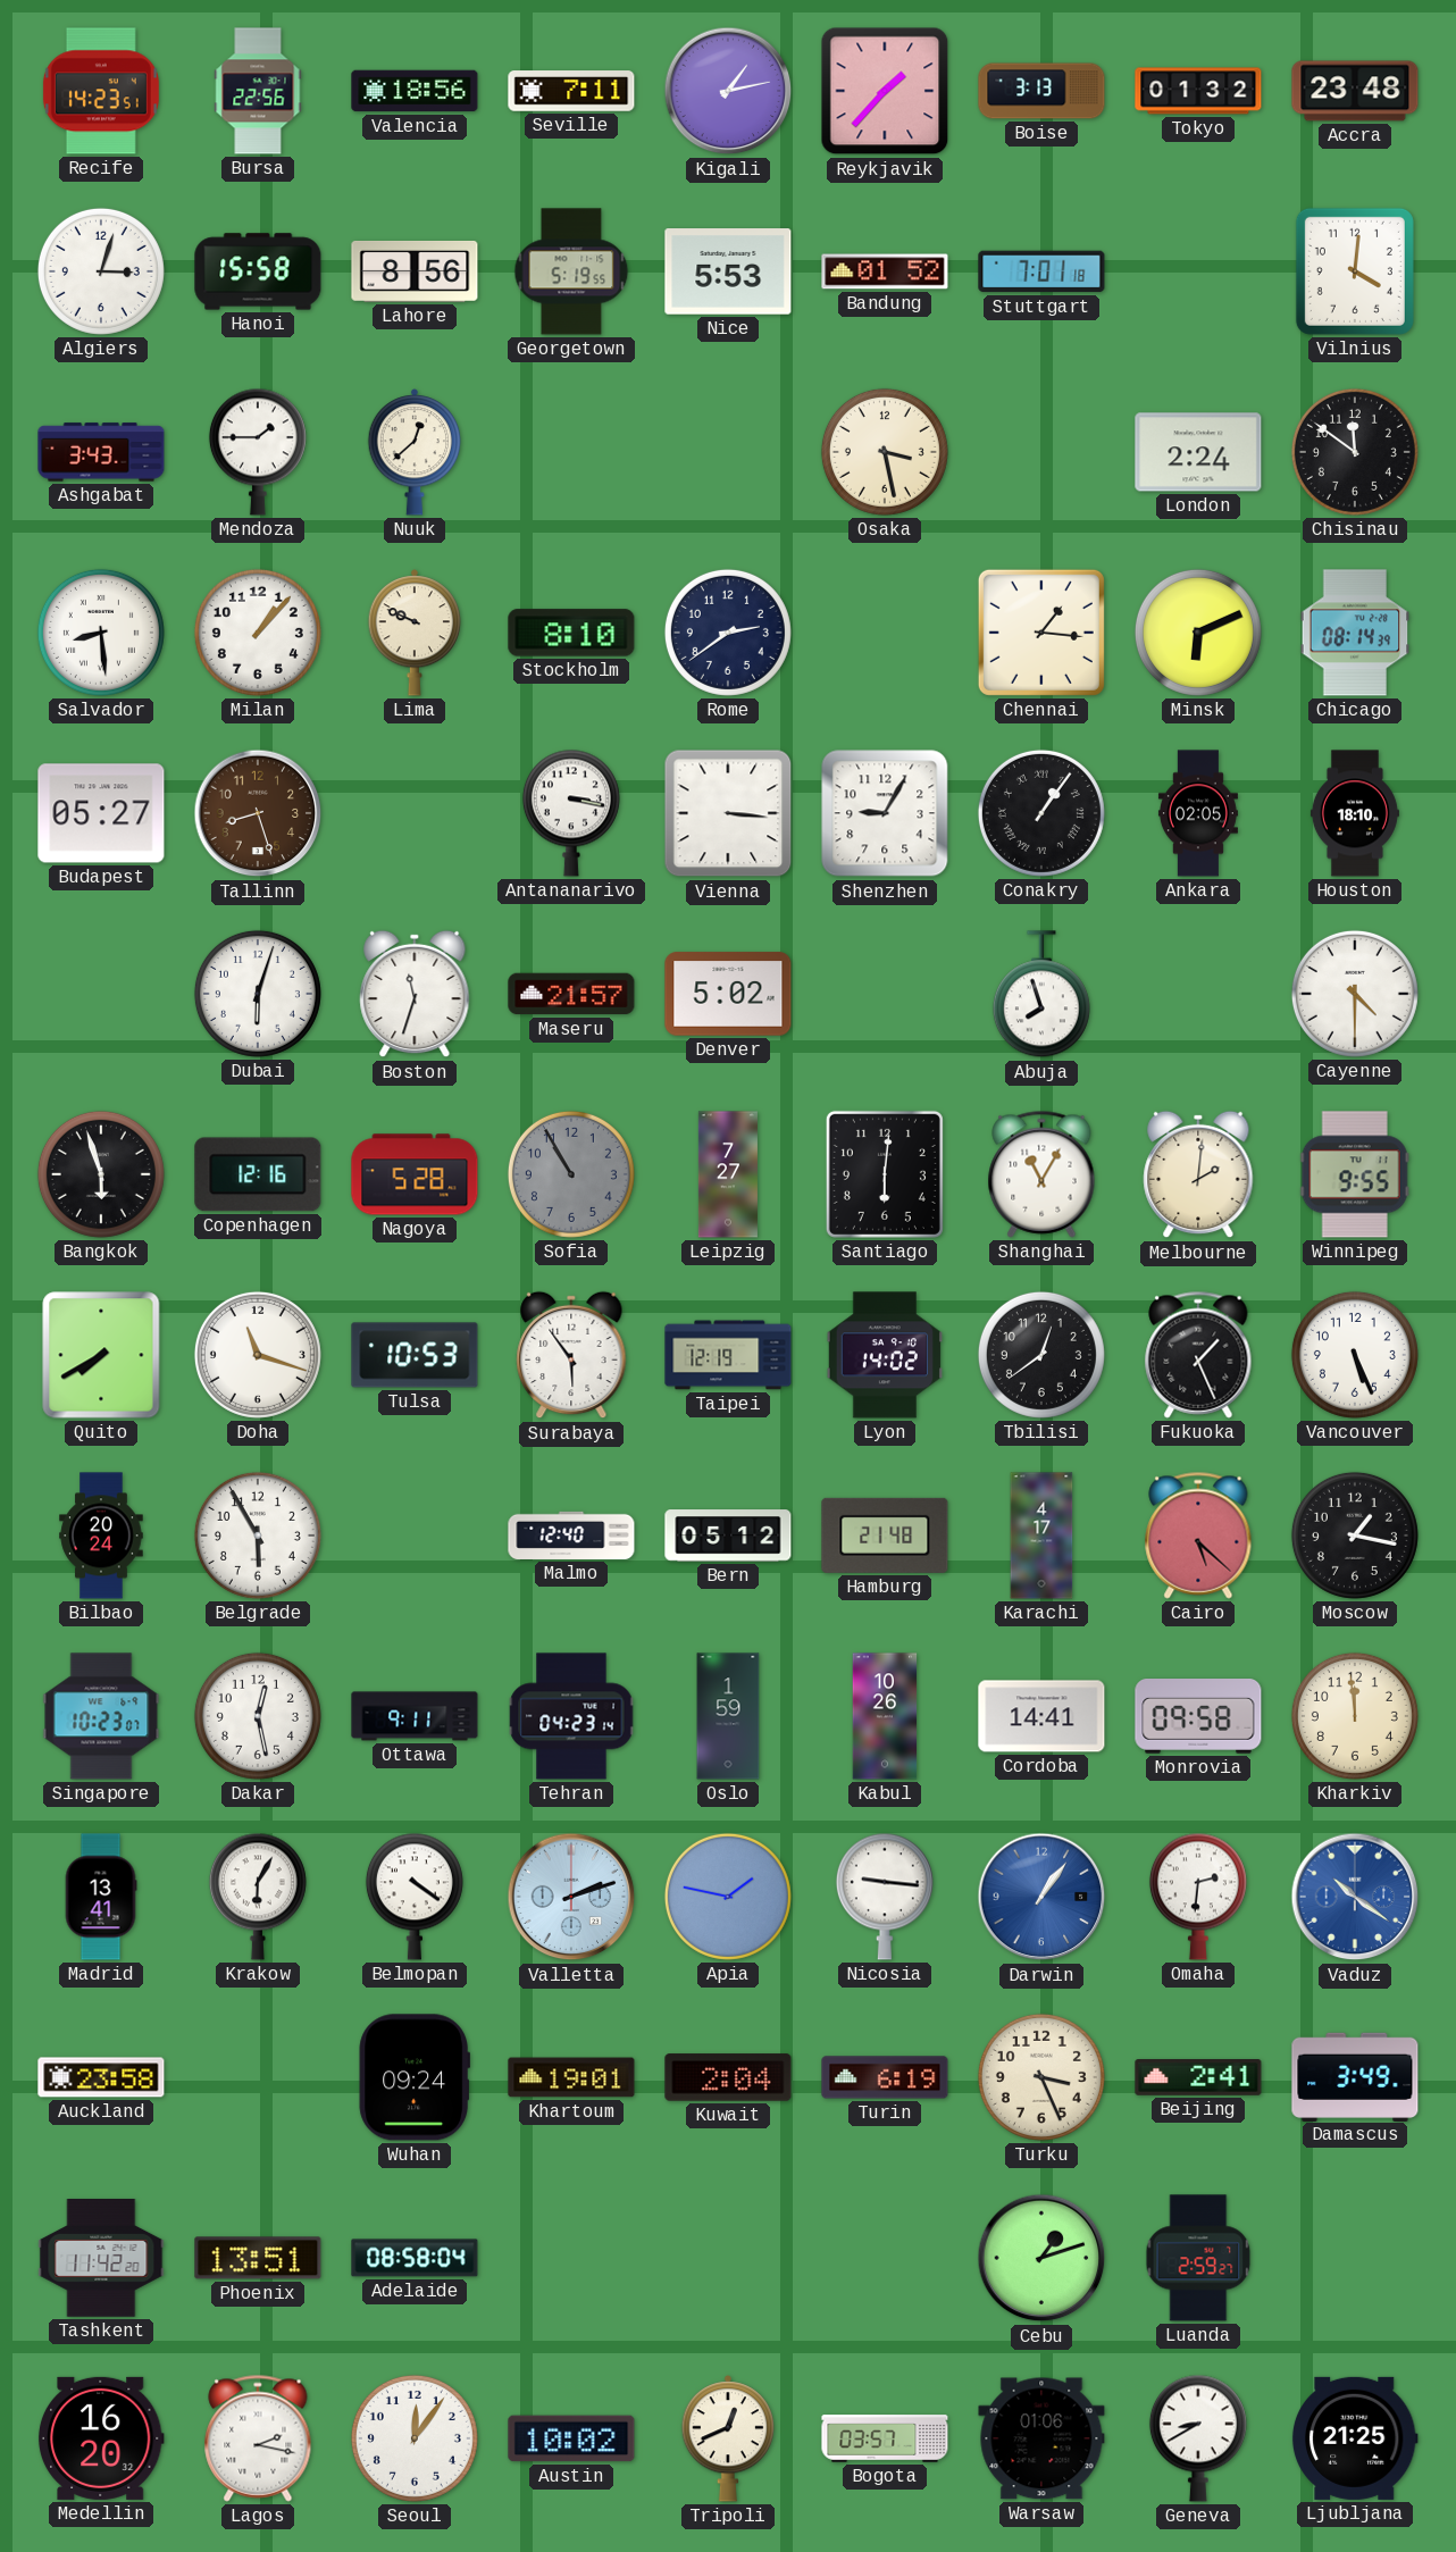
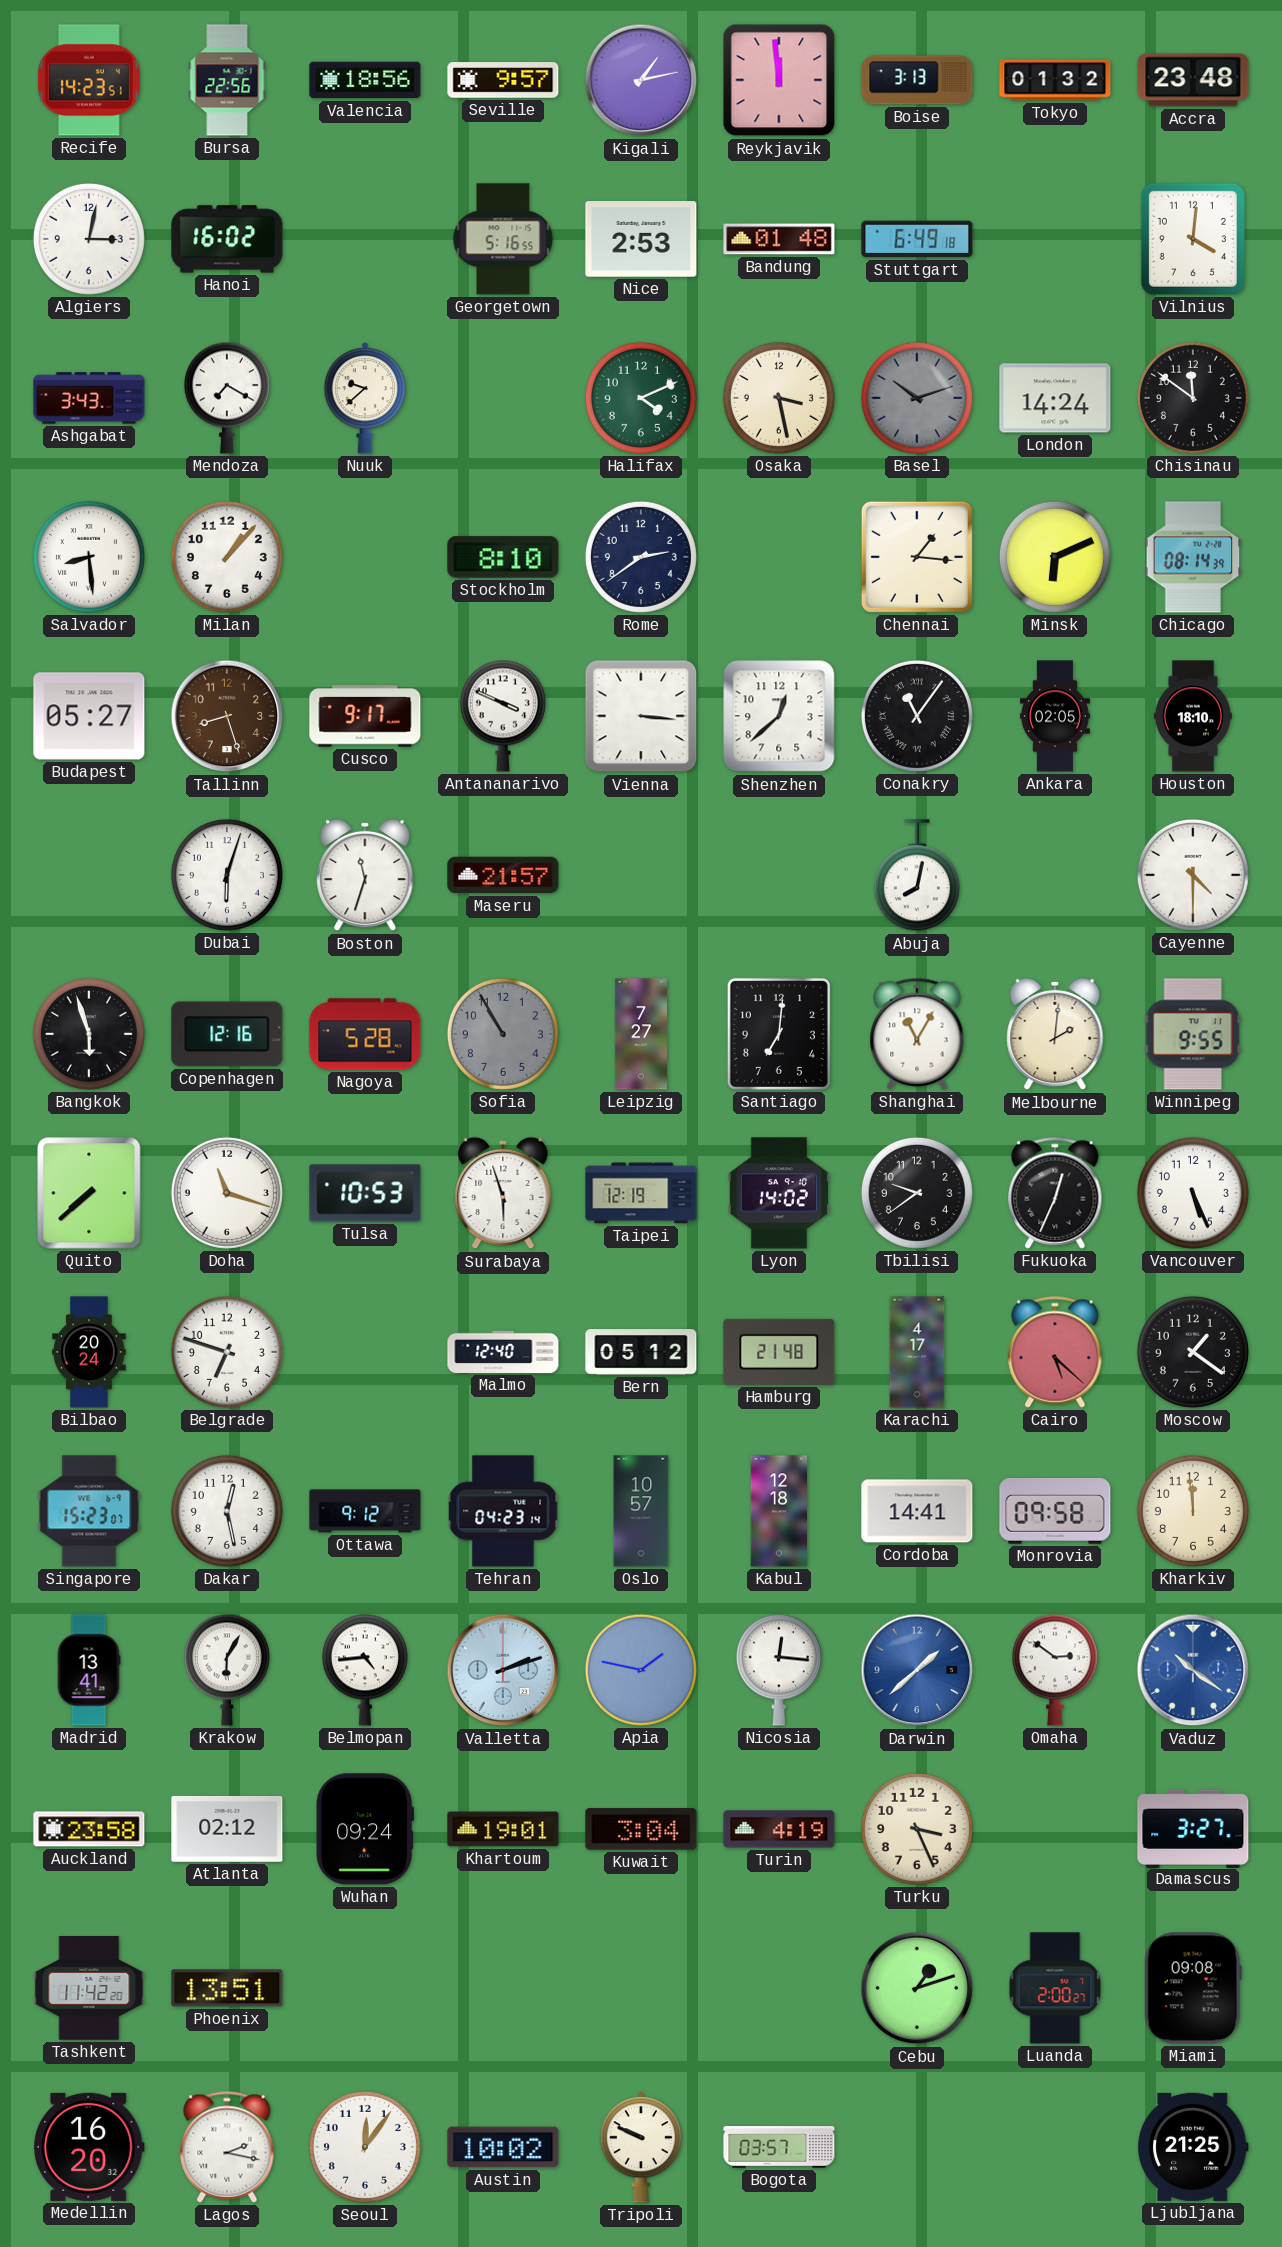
Seville: 7:11 -> 9:57
Reykjavik: 1:37 -> 11:59
Algiers: 3:03 -> 3:02
Hanoi: 15:58 -> 16:02
Lahore: 8:56 -> none
Georgetown: 5:19 -> 5:16
Nice: 5:53 -> 2:53
Bandung: 01:52 -> 01:48
Stuttgart: 7:01 -> 6:49
Mendoza: 1:45 -> 7:20
Nuuk: 12:38 -> 9:38
Halifax: none -> 4:11
Basel: none -> 10:12
London: 2:24 -> 14:24
Lima: 9:49 -> none
Cusco: none -> 9:17
Antananarivo: 3:17 -> 3:49
Shenzhen: 9:05 -> 12:38
Conakry: 1:06 -> 11:06
Denver: 5:02 -> none
Abuja: 7:57 -> 8:02
Santiago: 6:01 -> 7:01
Quito: 7:40 -> 7:38
Surabaya: 5:54 -> 5:57
Tbilisi: 12:39 -> 9:39
Fukuoka: 1:26 -> 12:34
Belgrade: 5:55 -> 6:48
Moscow: 1:17 -> 1:21
Singapore: 10:23 -> 15:23
Ottawa: 9:11 -> 9:12
Oslo: 1:59 -> 10:57
Kabul: 10:26 -> 12:18
Belmopan: 4:21 -> 4:44
Nicosia: 9:16 -> 12:16
Darwin: 1:06 -> 1:38
Omaha: 2:31 -> 2:51
Atlanta: none -> 02:12
Kuwait: 2:04 -> 3:04
Turin: 6:19 -> 4:19
Beijing: 2:41 -> none
Damascus: 3:49 -> 3:27
Adelaide: 08:58 -> none
Luanda: 2:59 -> 2:00
Miami: none -> 09:08
Tripoli: 12:41 -> 9:49
Warsaw: 01:06 -> none
Geneva: 8:40 -> none
